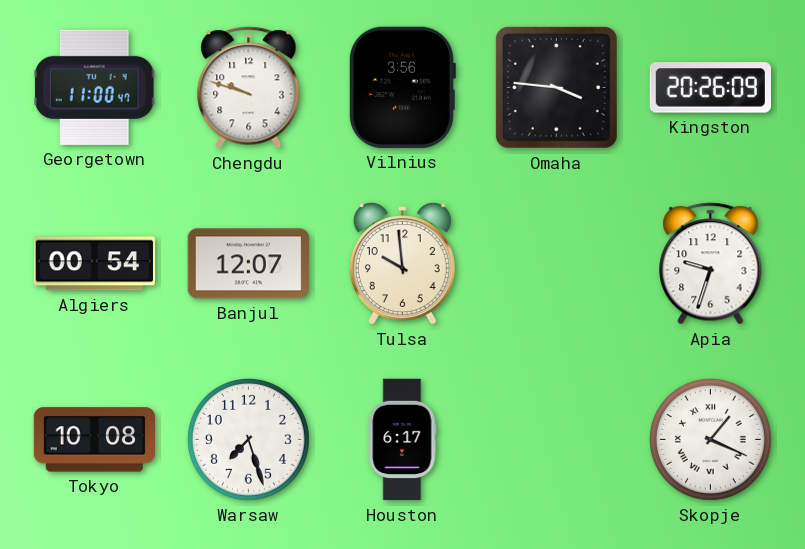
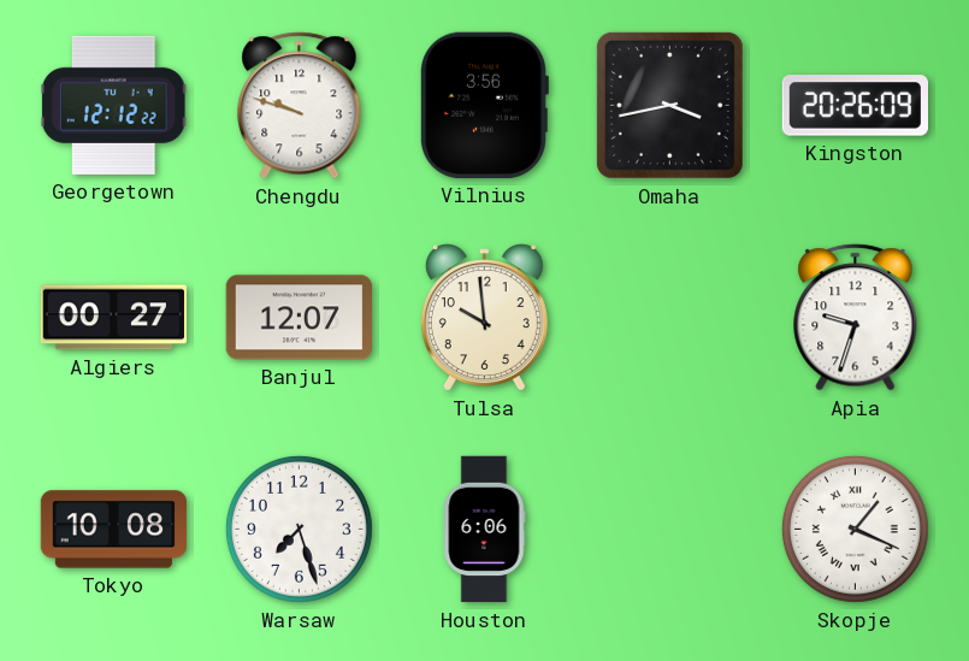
Georgetown: 11:00 -> 12:12
Omaha: 3:46 -> 3:43
Algiers: 00:54 -> 00:27
Houston: 6:17 -> 6:06
